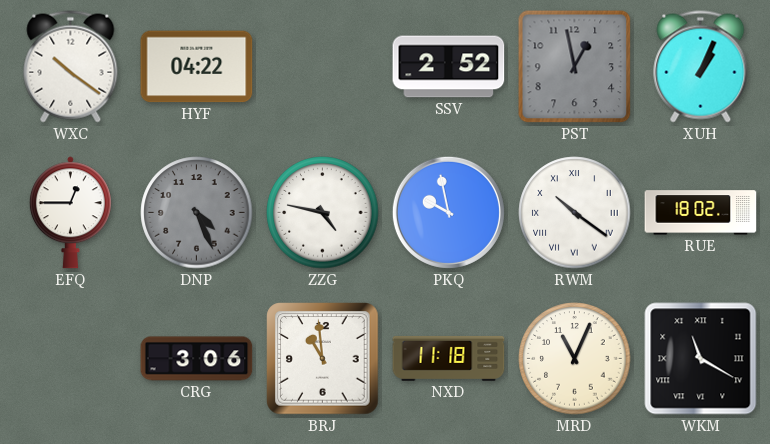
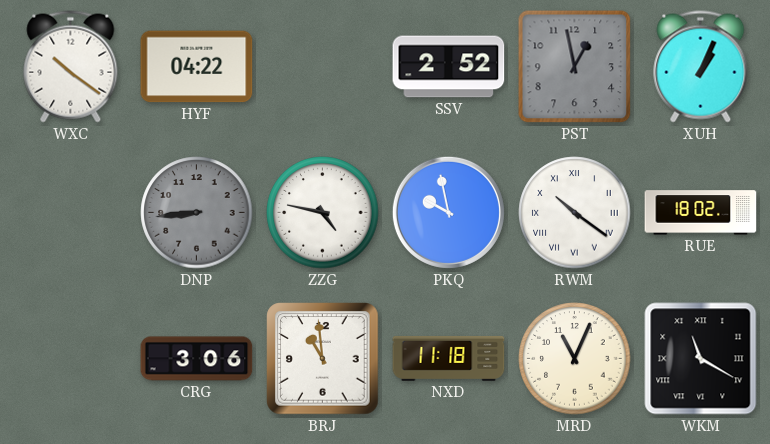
EFQ: 12:45 -> none
DNP: 4:26 -> 8:44
